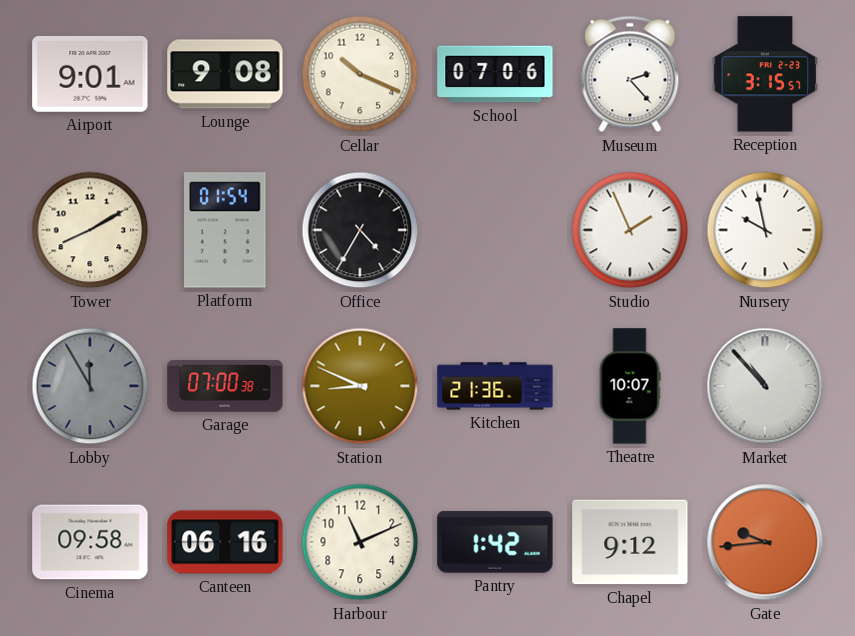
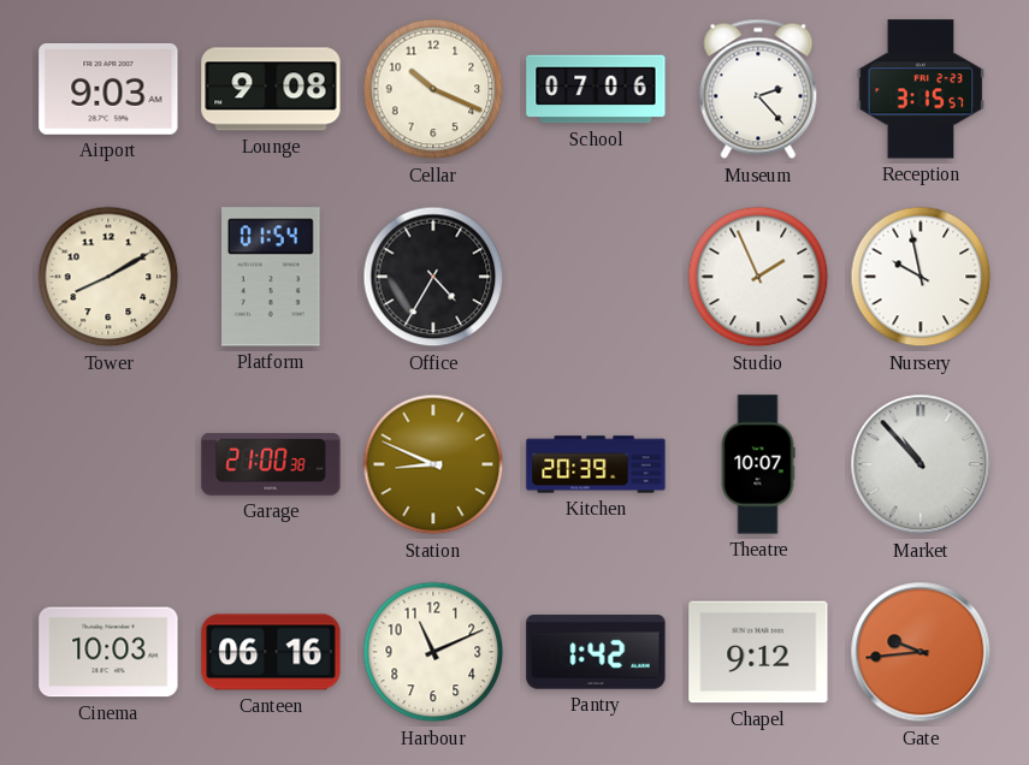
Airport: 9:01 -> 9:03
Lobby: 11:55 -> none
Garage: 07:00 -> 21:00
Kitchen: 21:36 -> 20:39
Cinema: 09:58 -> 10:03
